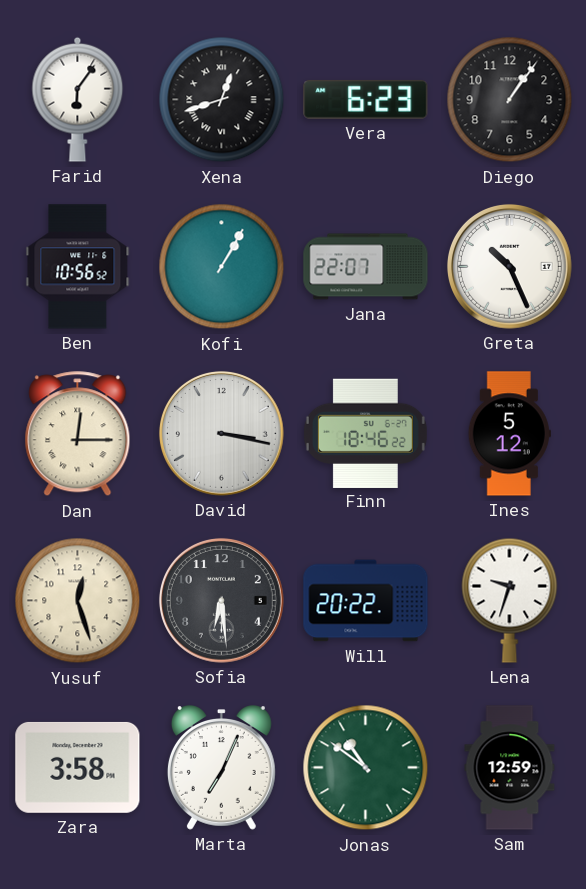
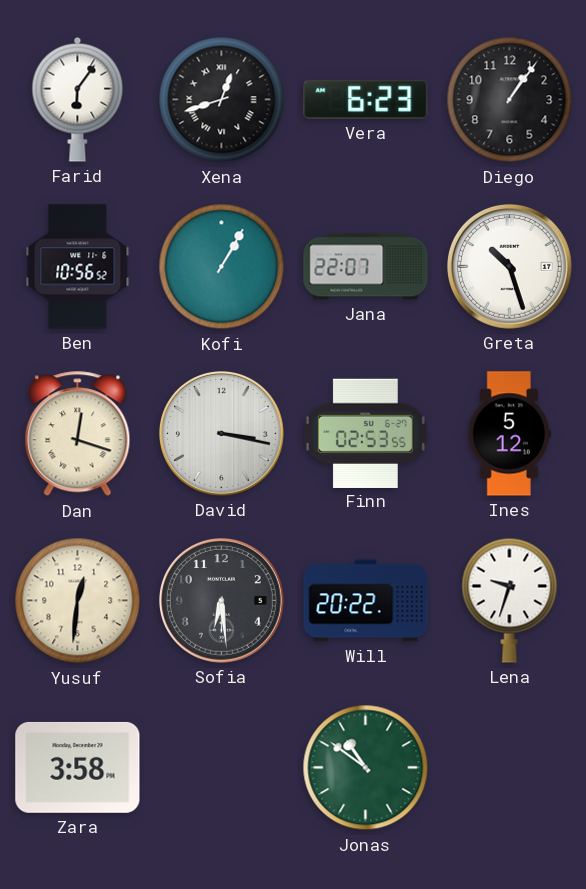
Greta: 10:26 -> 10:27
Dan: 12:15 -> 12:18
Finn: 18:46 -> 02:53
Yusuf: 12:27 -> 12:31
Marta: 7:04 -> none
Sam: 12:59 -> none
